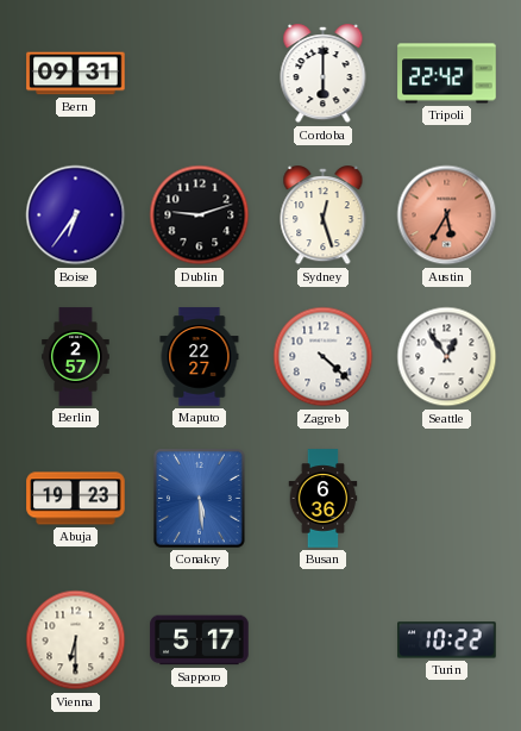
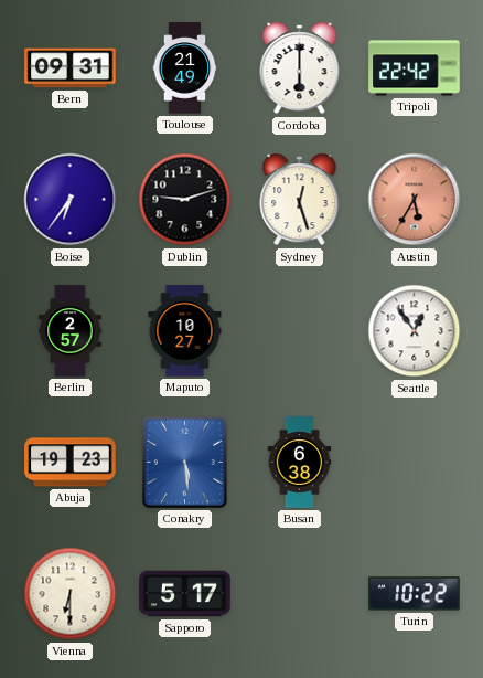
Toulouse: none -> 21:49
Maputo: 22:27 -> 10:27
Zagreb: 4:22 -> none
Busan: 6:36 -> 6:38
